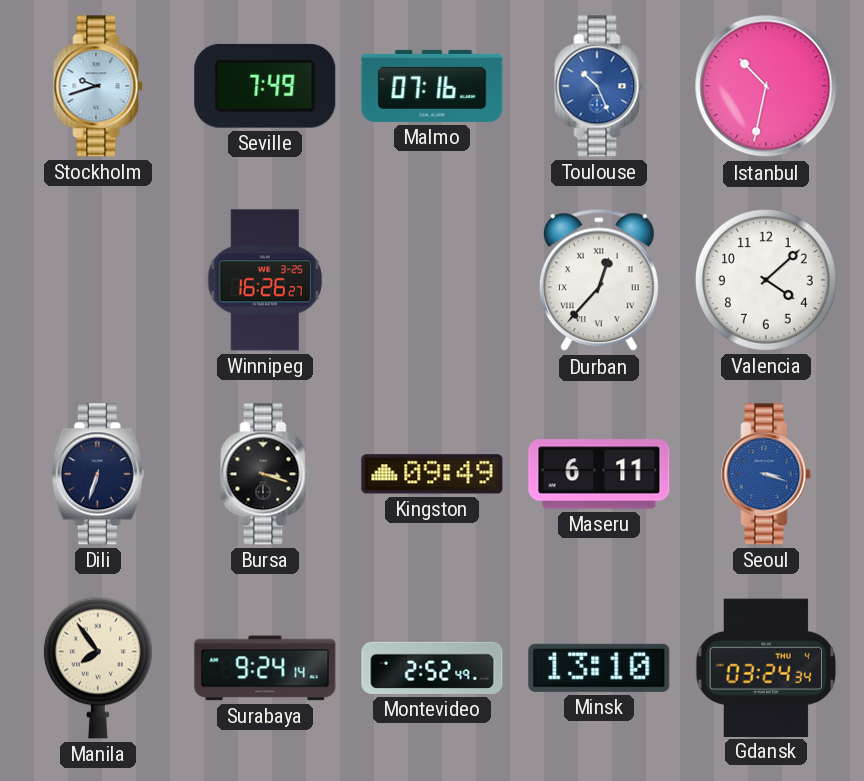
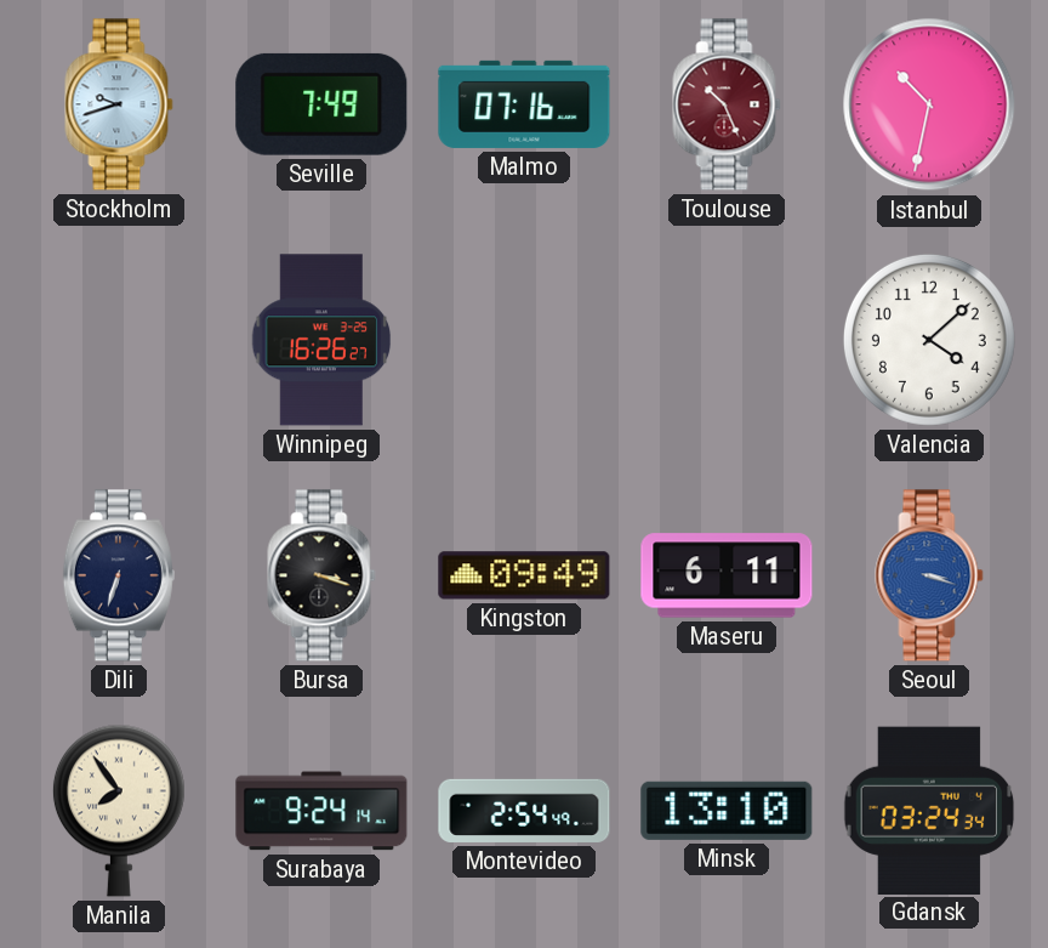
Toulouse dial: blue -> burgundy
Durban: 12:37 -> none
Montevideo: 2:52 -> 2:54
